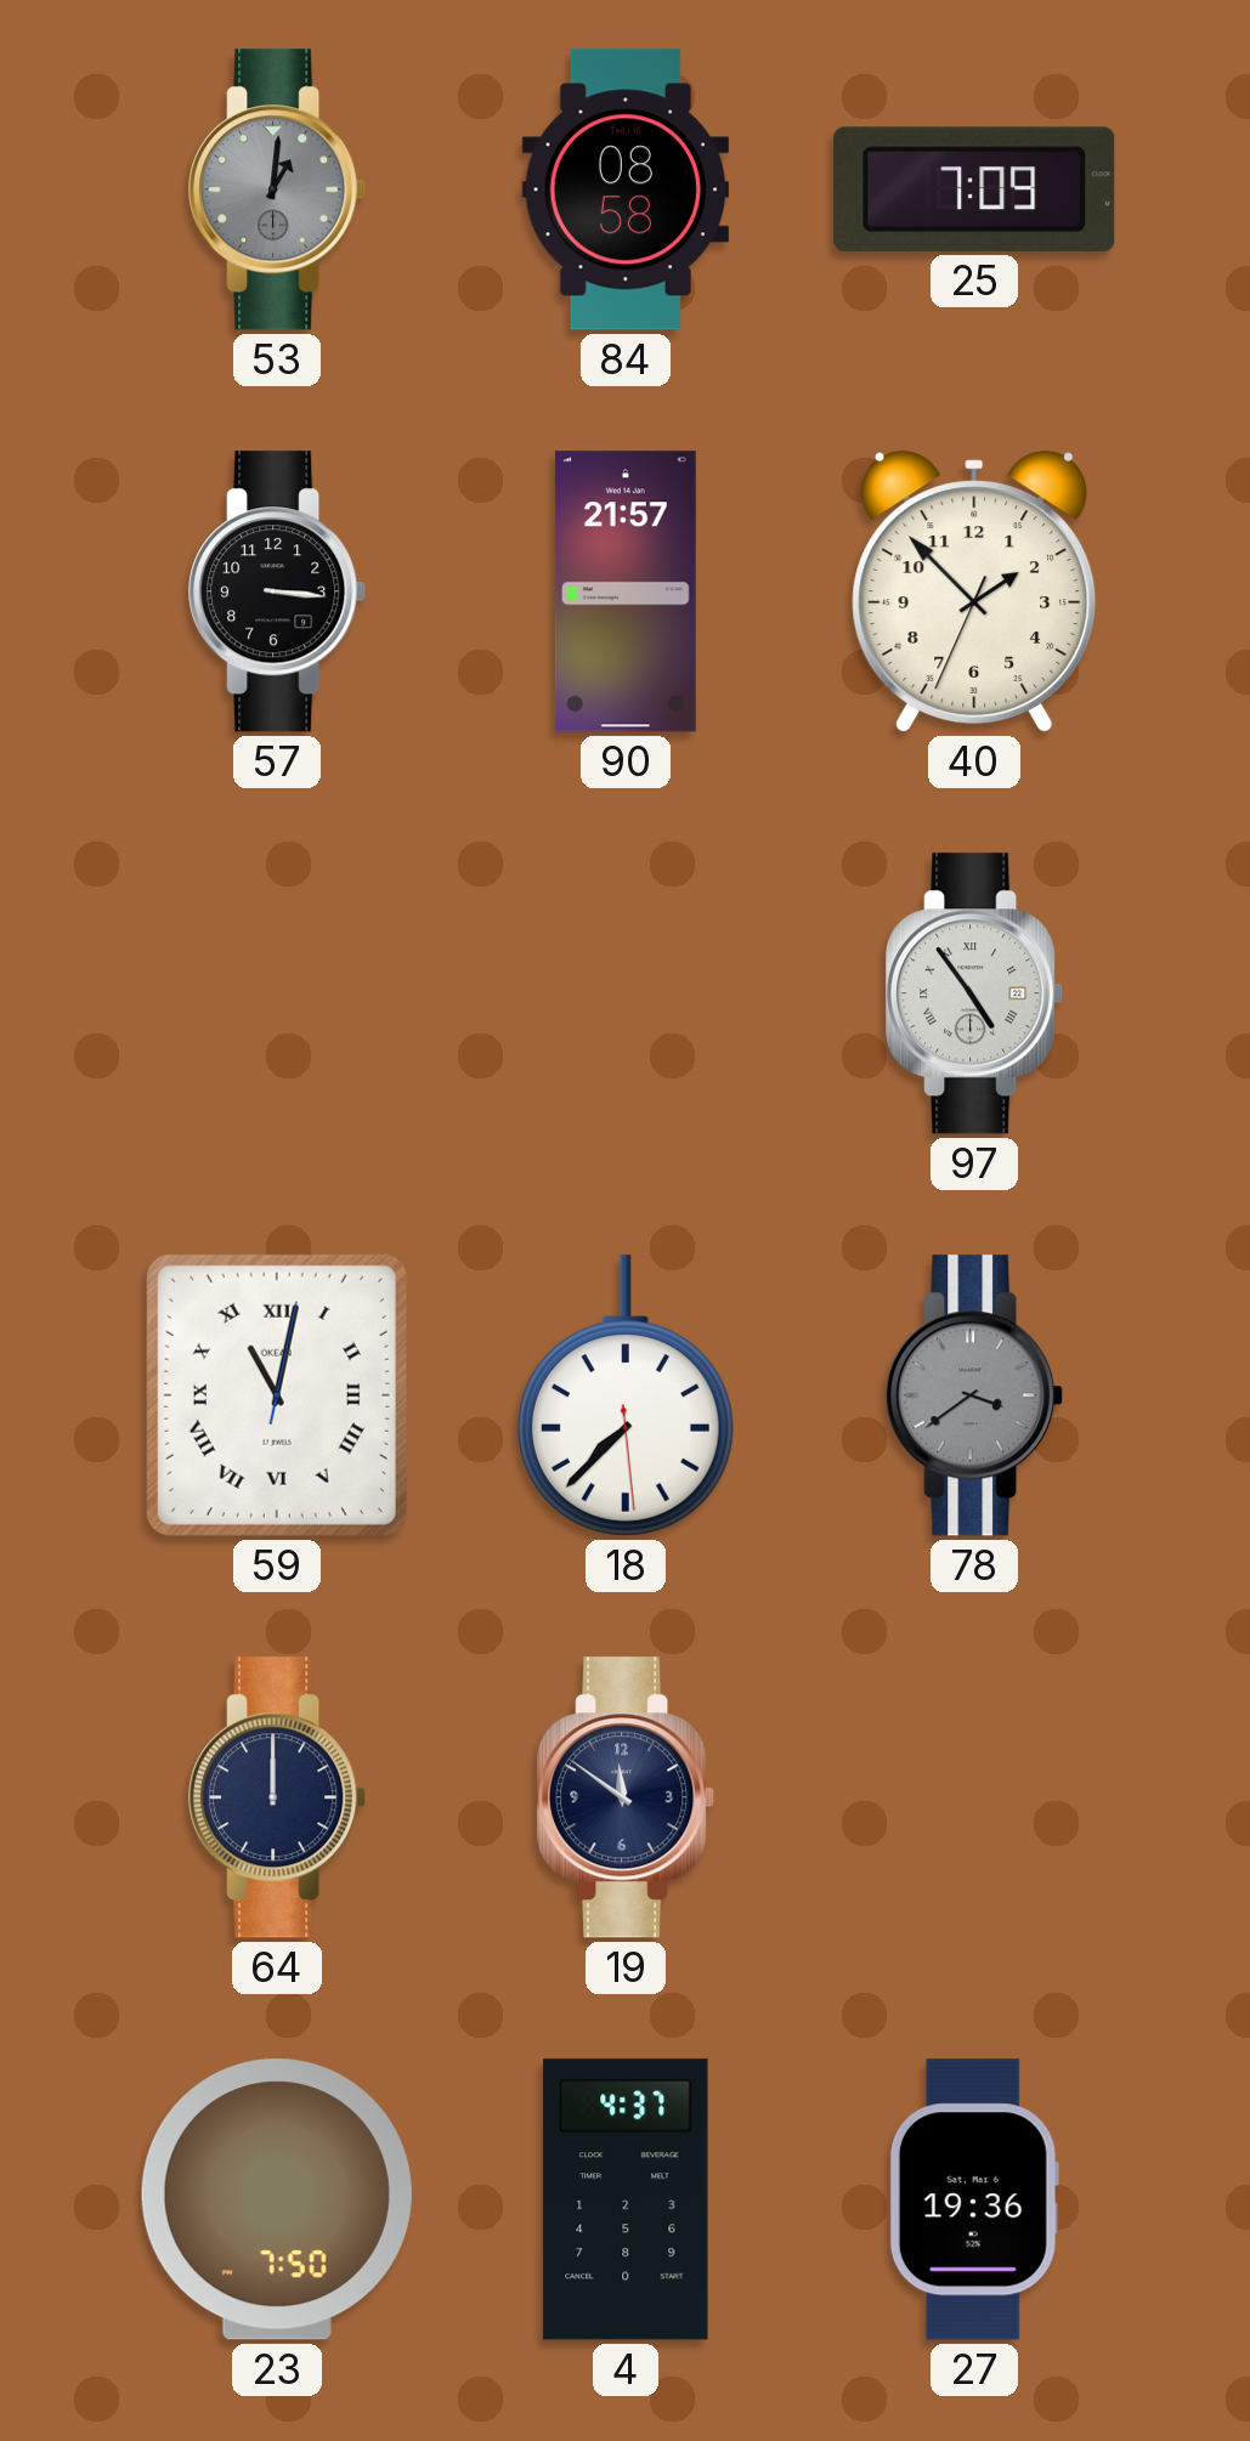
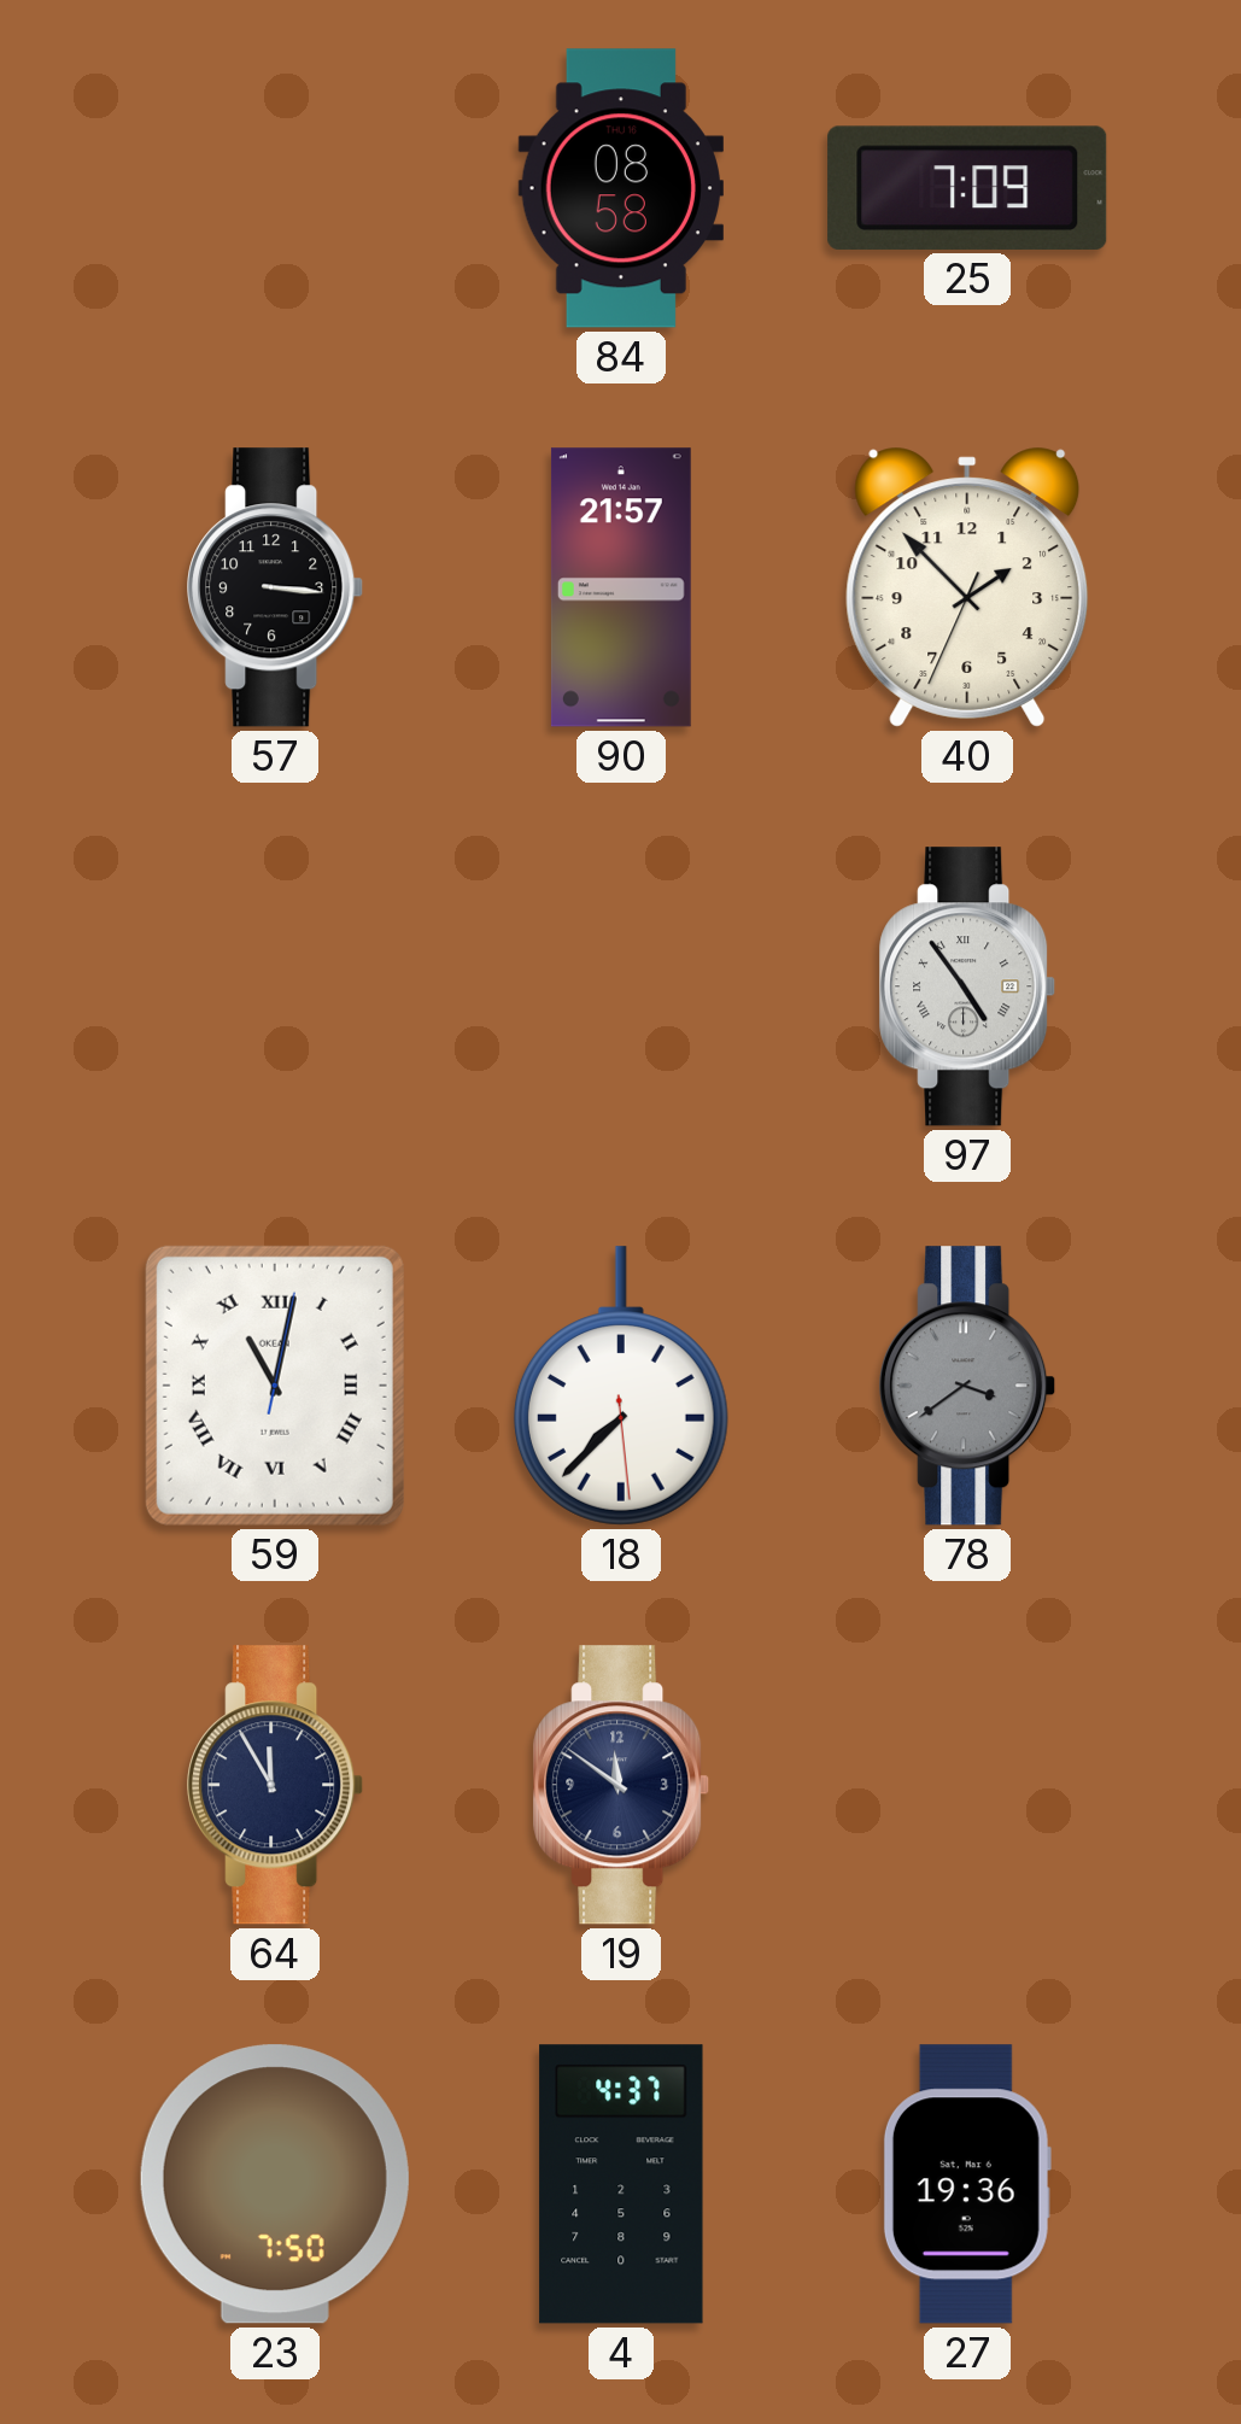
53: 1:01 -> none
64: 12:00 -> 11:55
